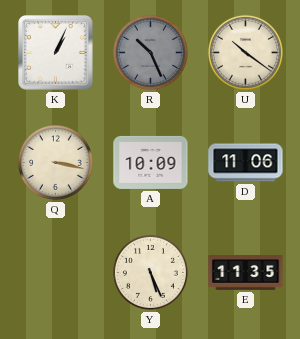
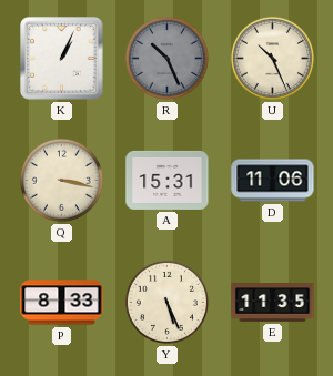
U: 10:21 -> 10:26
A: 10:09 -> 15:31
P: none -> 8:33
